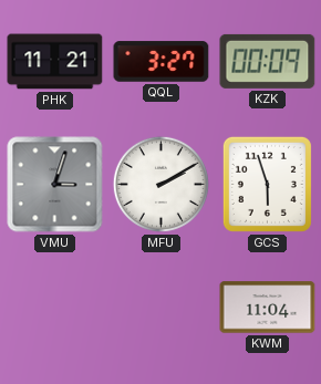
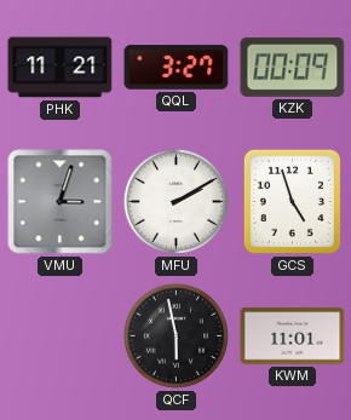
GCS: 5:57 -> 4:57
QCF: none -> 5:58
KWM: 11:04 -> 11:01
